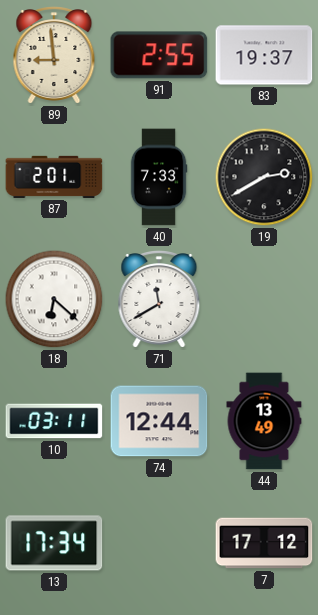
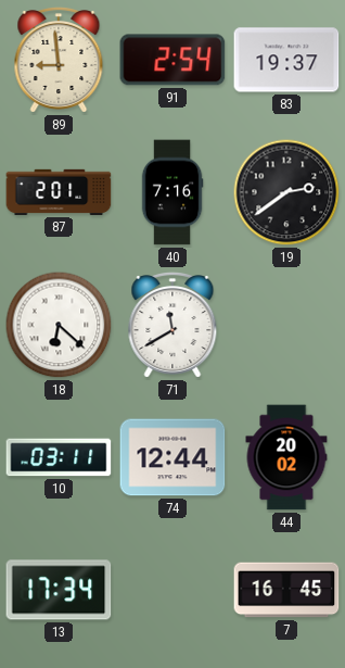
91: 2:55 -> 2:54
40: 7:33 -> 7:16
19: 2:40 -> 2:39
44: 13:49 -> 20:02
7: 17:12 -> 16:45
